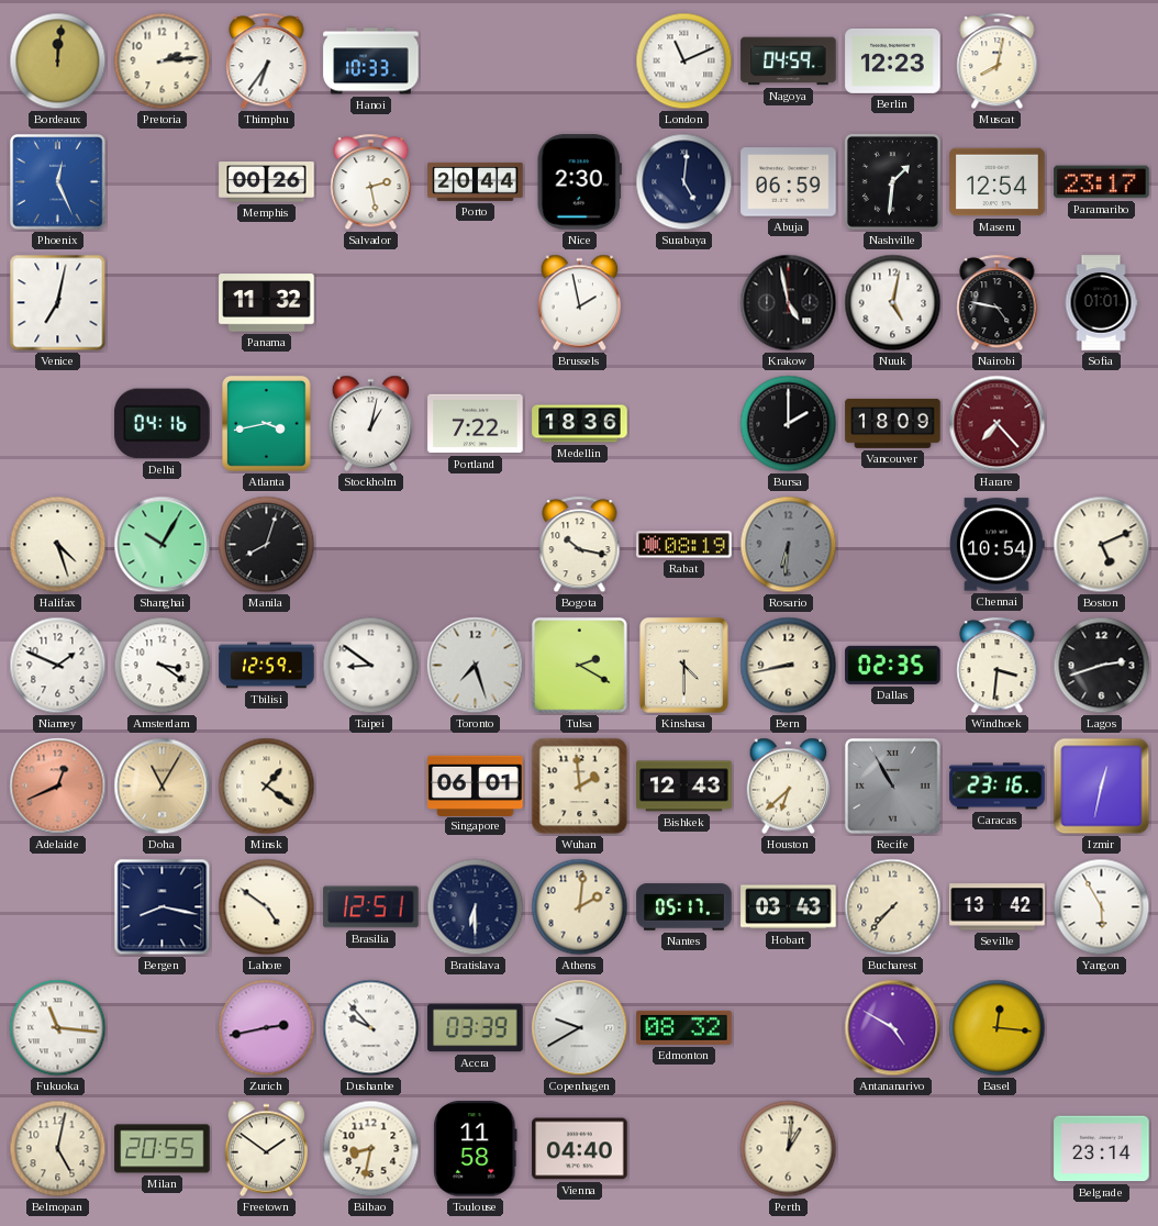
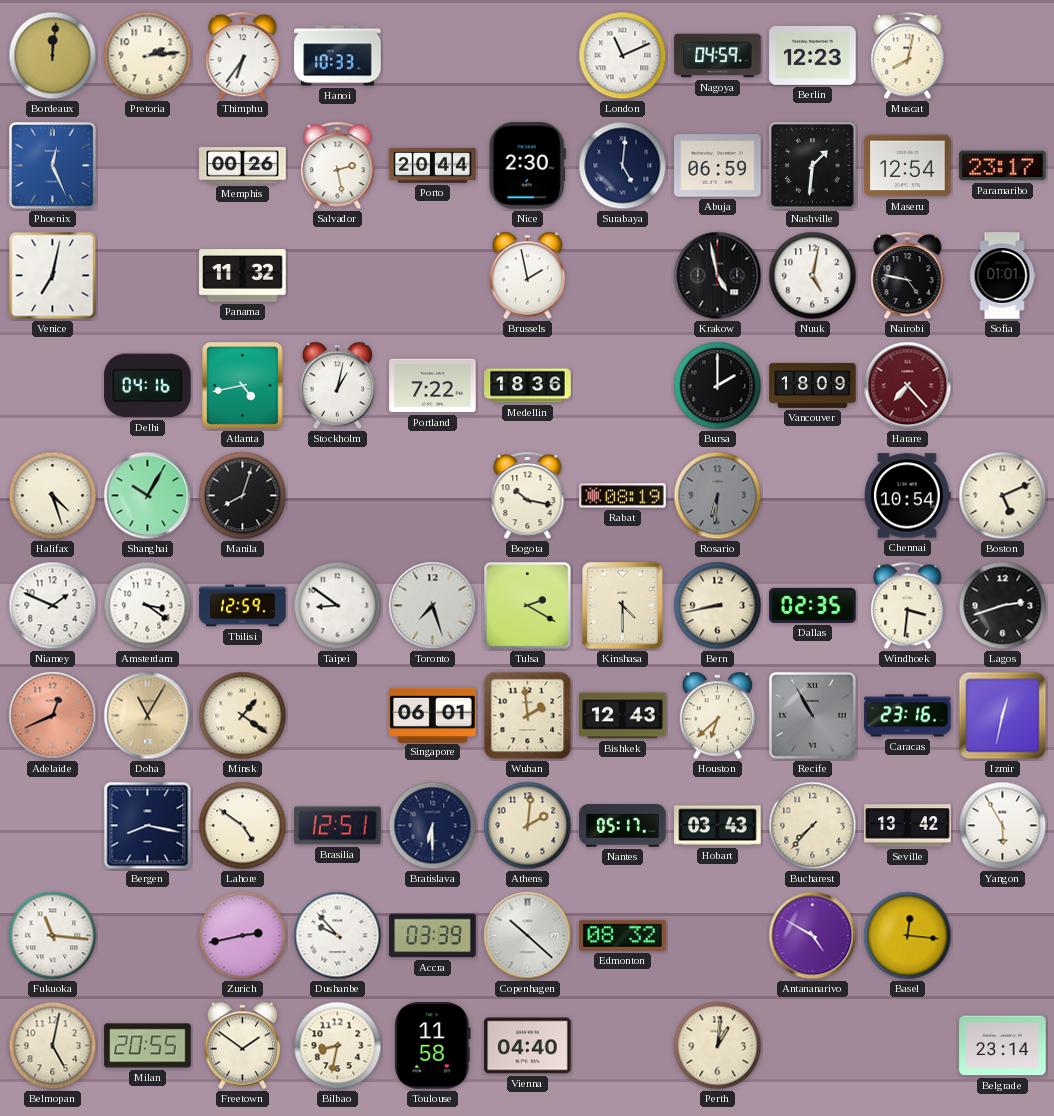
Atlanta: 3:43 -> 4:43
Copenhagen: 9:40 -> 10:22
